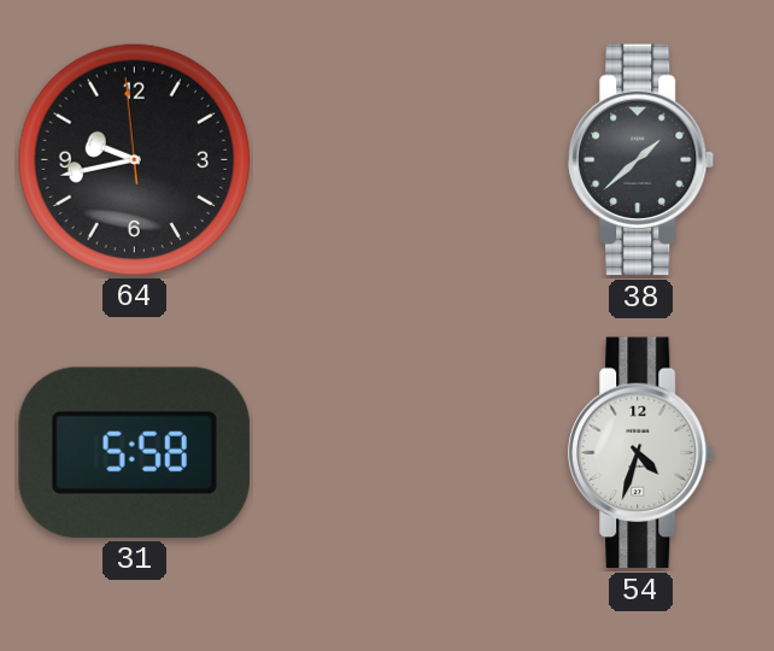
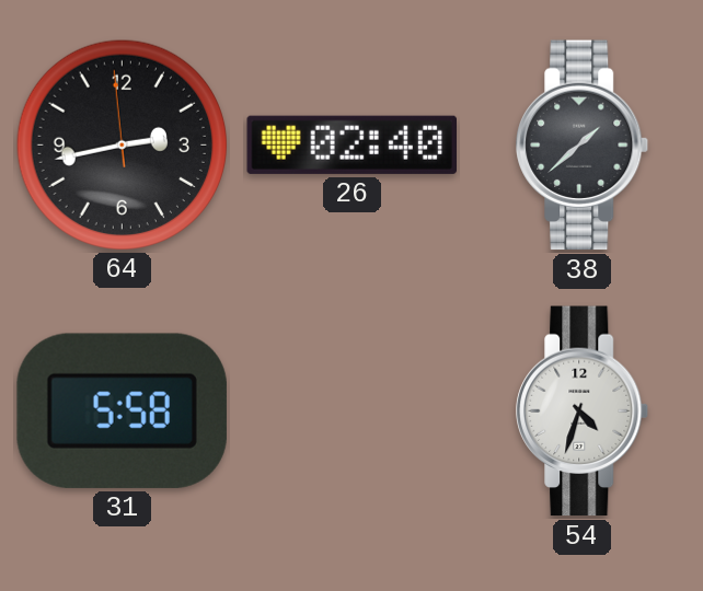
64: 9:42 -> 2:42
26: none -> 02:40
